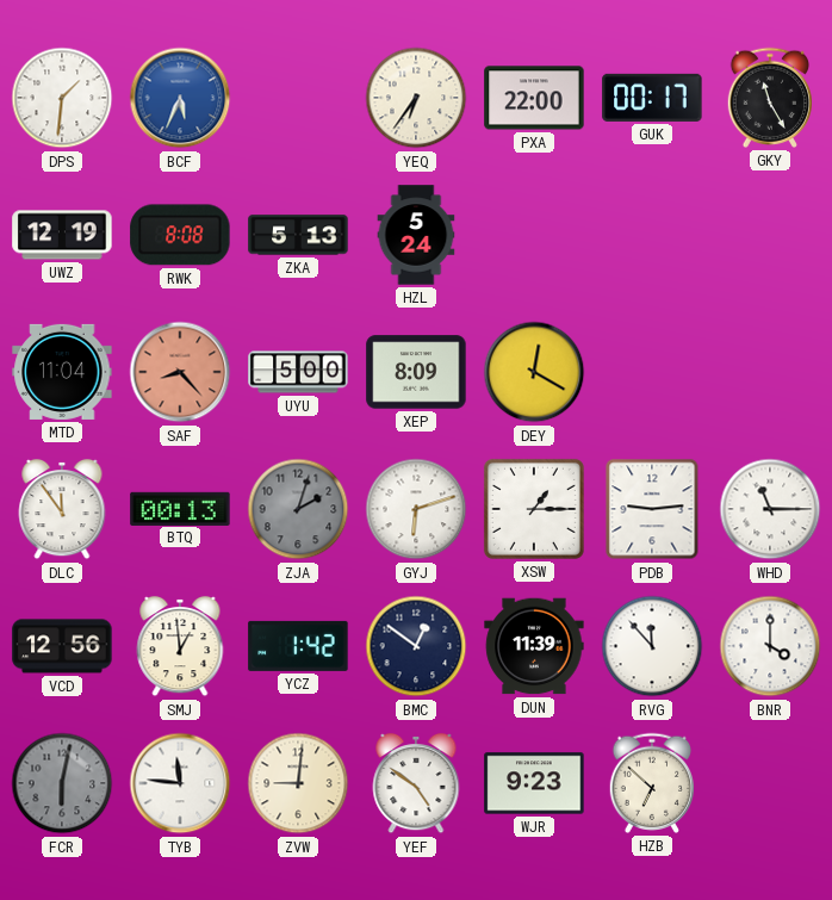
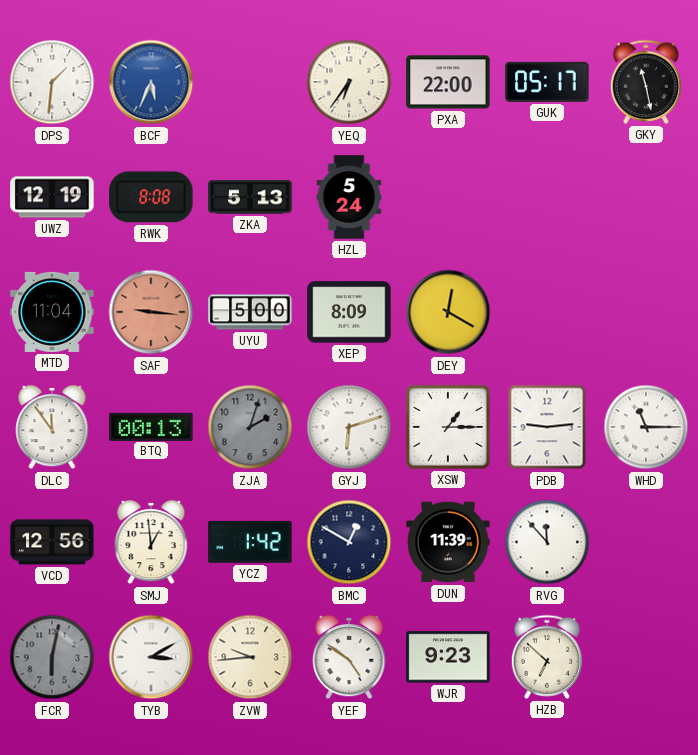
GUK: 00:17 -> 05:17
GKY: 11:25 -> 11:28
SAF: 8:23 -> 9:16
BMC: 12:51 -> 12:50
BNR: 4:00 -> none
TYB: 11:46 -> 3:10
ZVW: 9:01 -> 9:44
